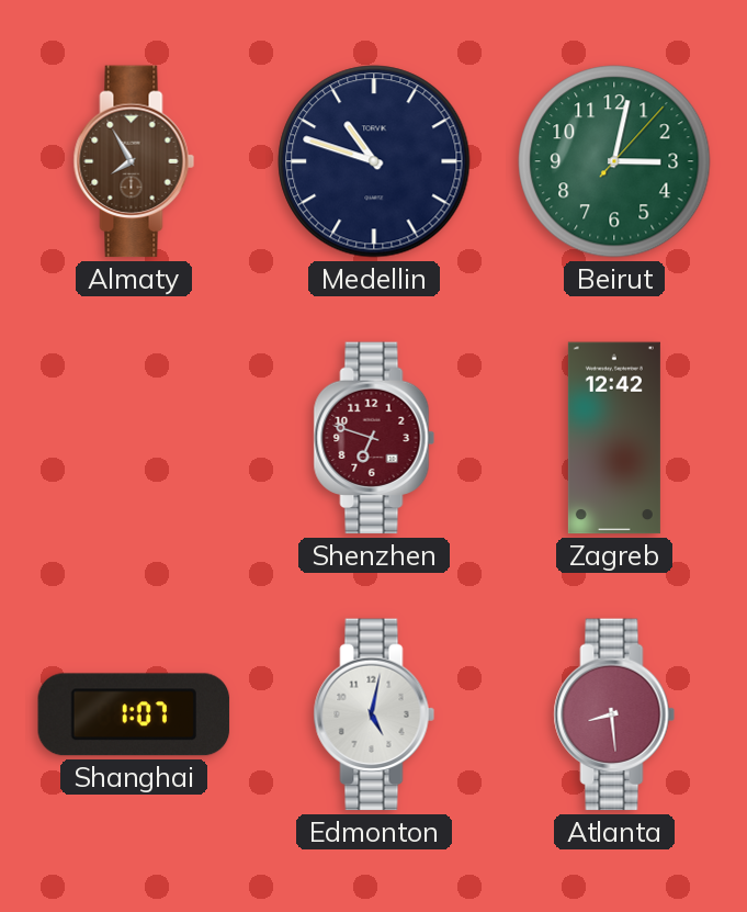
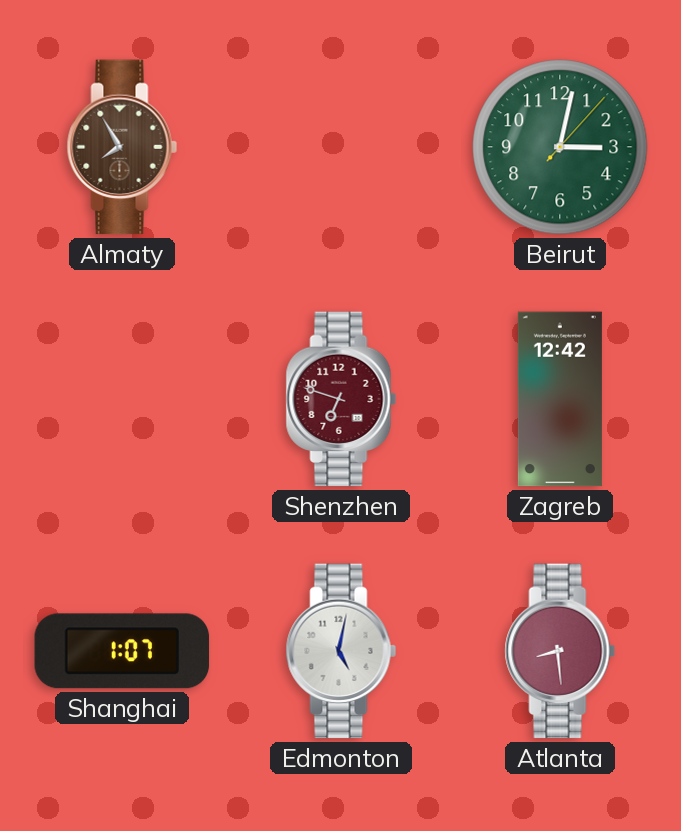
Medellin: 10:48 -> none
